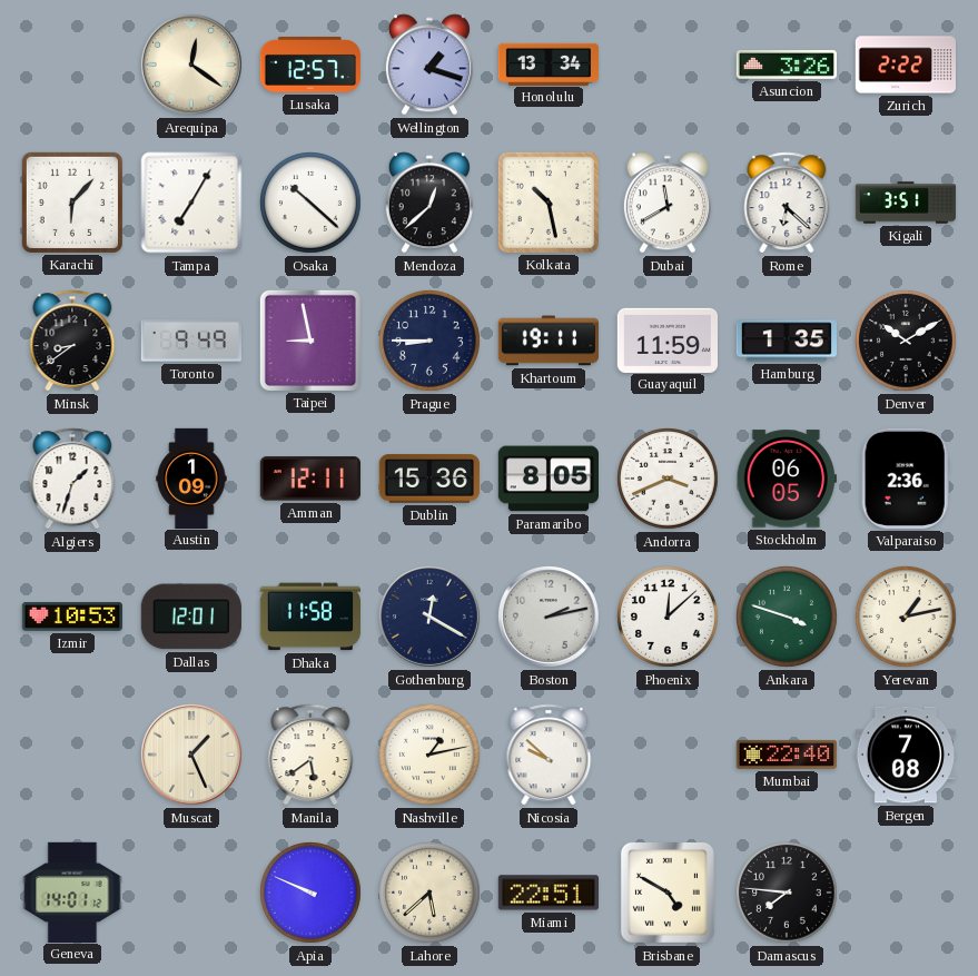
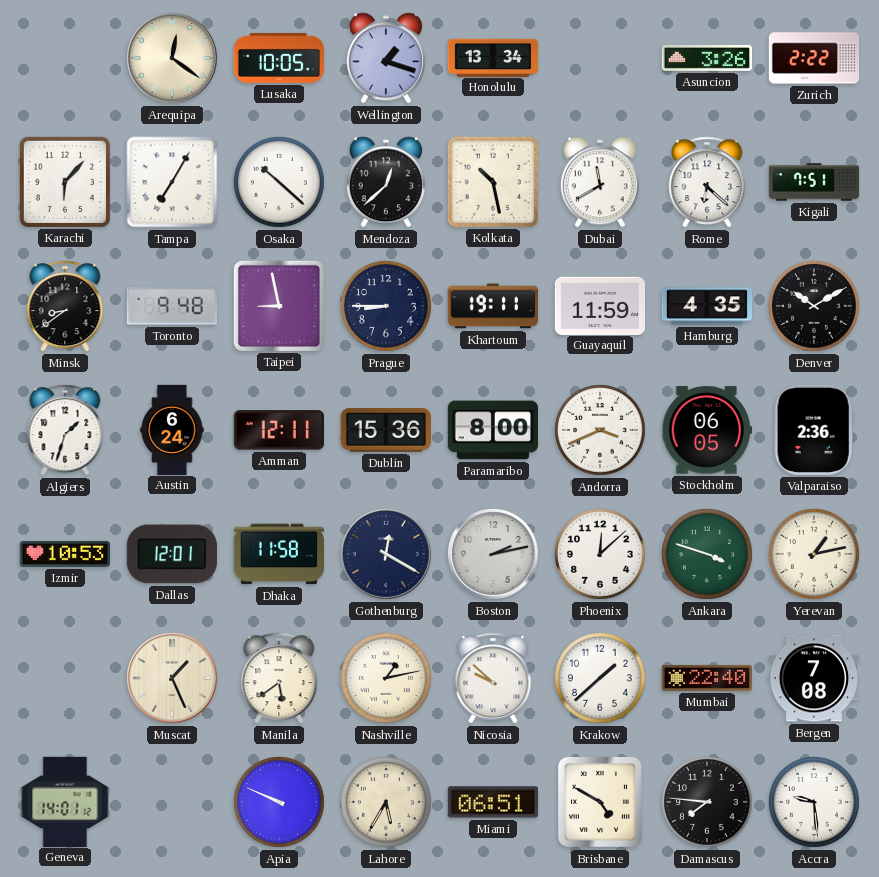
Lusaka: 12:57 -> 10:05
Kigali: 3:51 -> 7:51
Toronto: 9:49 -> 9:48
Hamburg: 1:35 -> 4:35
Austin: 1:09 -> 6:24
Paramaribo: 8:05 -> 8:00
Krakow: none -> 1:38
Lahore: 5:38 -> 5:35
Miami: 22:51 -> 06:51
Accra: none -> 9:29
